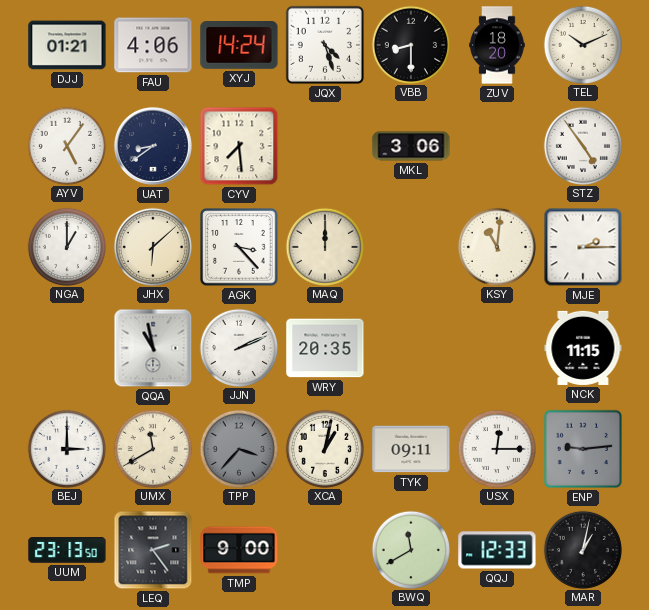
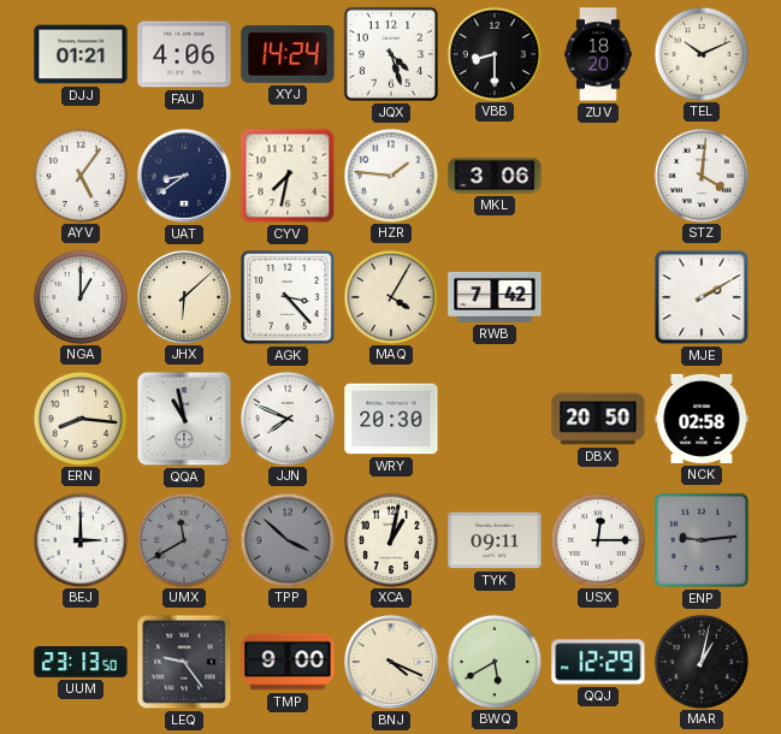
CYV: 7:29 -> 7:32
HZR: none -> 1:46
STZ: 4:54 -> 4:01
MAQ: 12:00 -> 4:05
RWB: none -> 7:42
KSY: 11:01 -> none
MJE: 2:15 -> 2:10
ERN: none -> 8:16
JJN: 2:11 -> 7:49
WRY: 20:35 -> 20:30
DBX: none -> 20:50
NCK: 11:15 -> 02:58
UMX dial: cream -> grey
TPP: 3:37 -> 3:52
LEQ: 2:24 -> 9:24
BNJ: none -> 4:19
BWQ: 11:40 -> 5:40
QQJ: 12:33 -> 12:29
